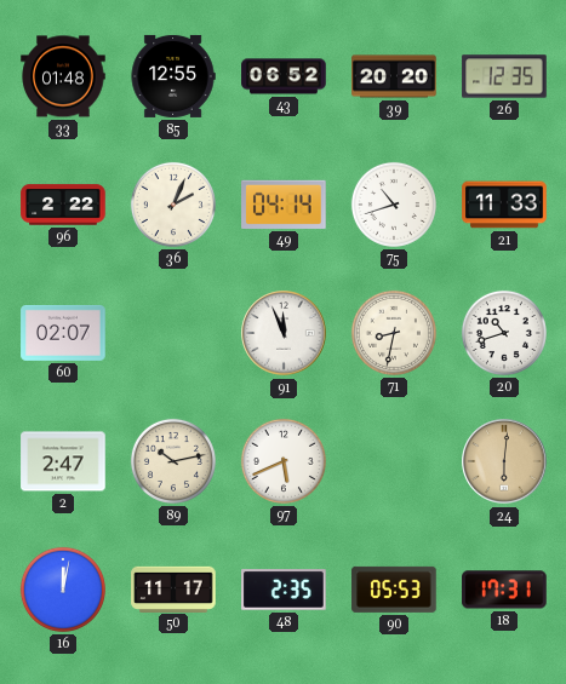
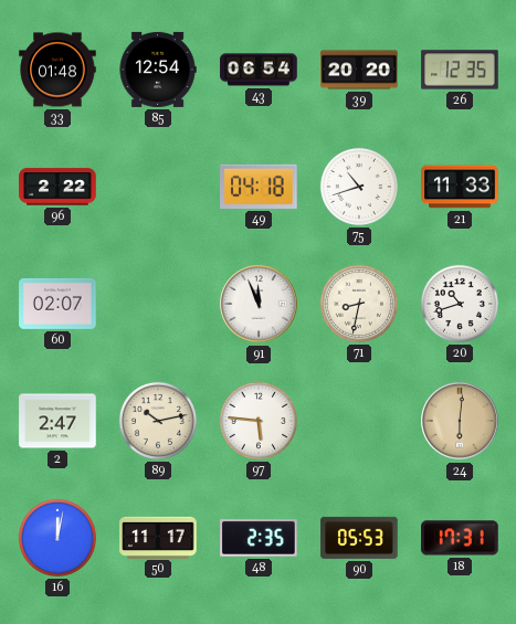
85: 12:55 -> 12:54
43: 06:52 -> 06:54
36: 2:04 -> none
49: 04:14 -> 04:18
97: 5:41 -> 5:46
